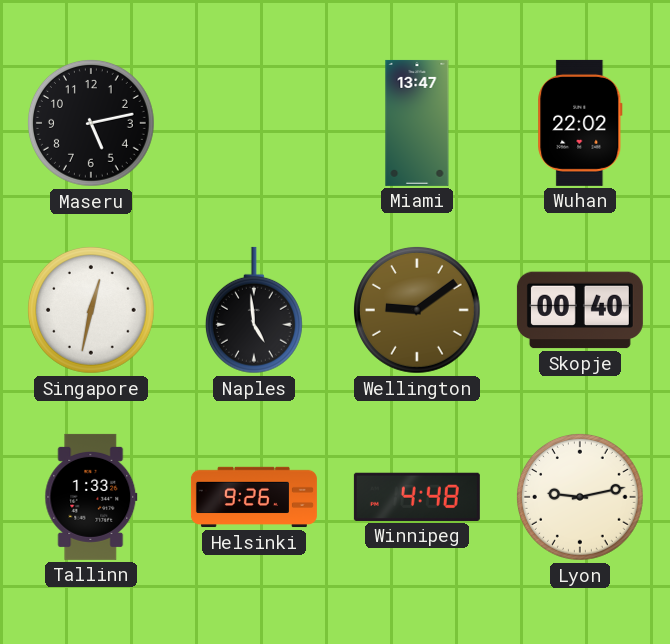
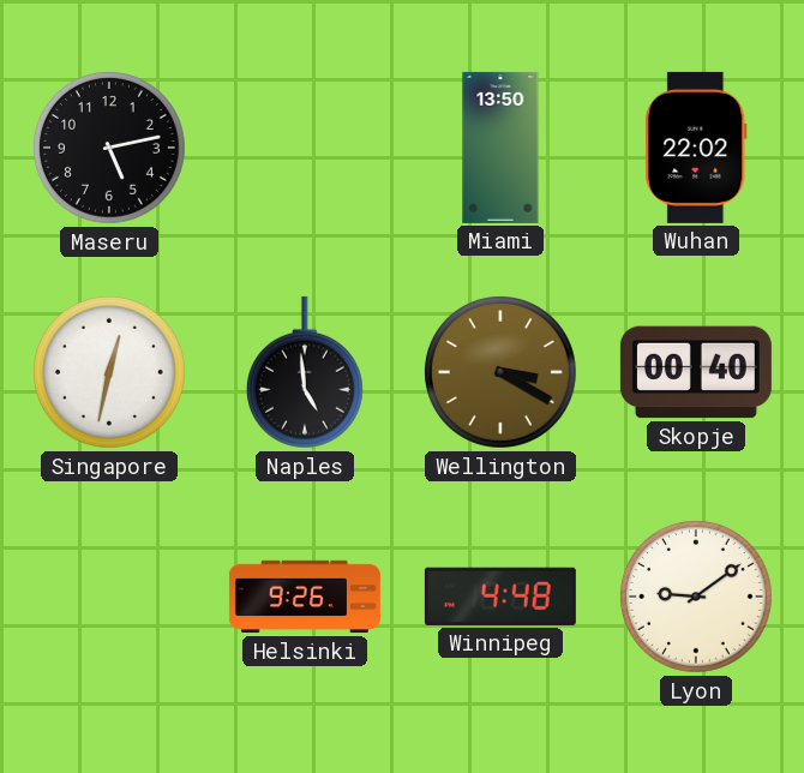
Miami: 13:47 -> 13:50
Wellington: 9:09 -> 3:20
Tallinn: 1:33 -> none
Lyon: 9:13 -> 9:09
